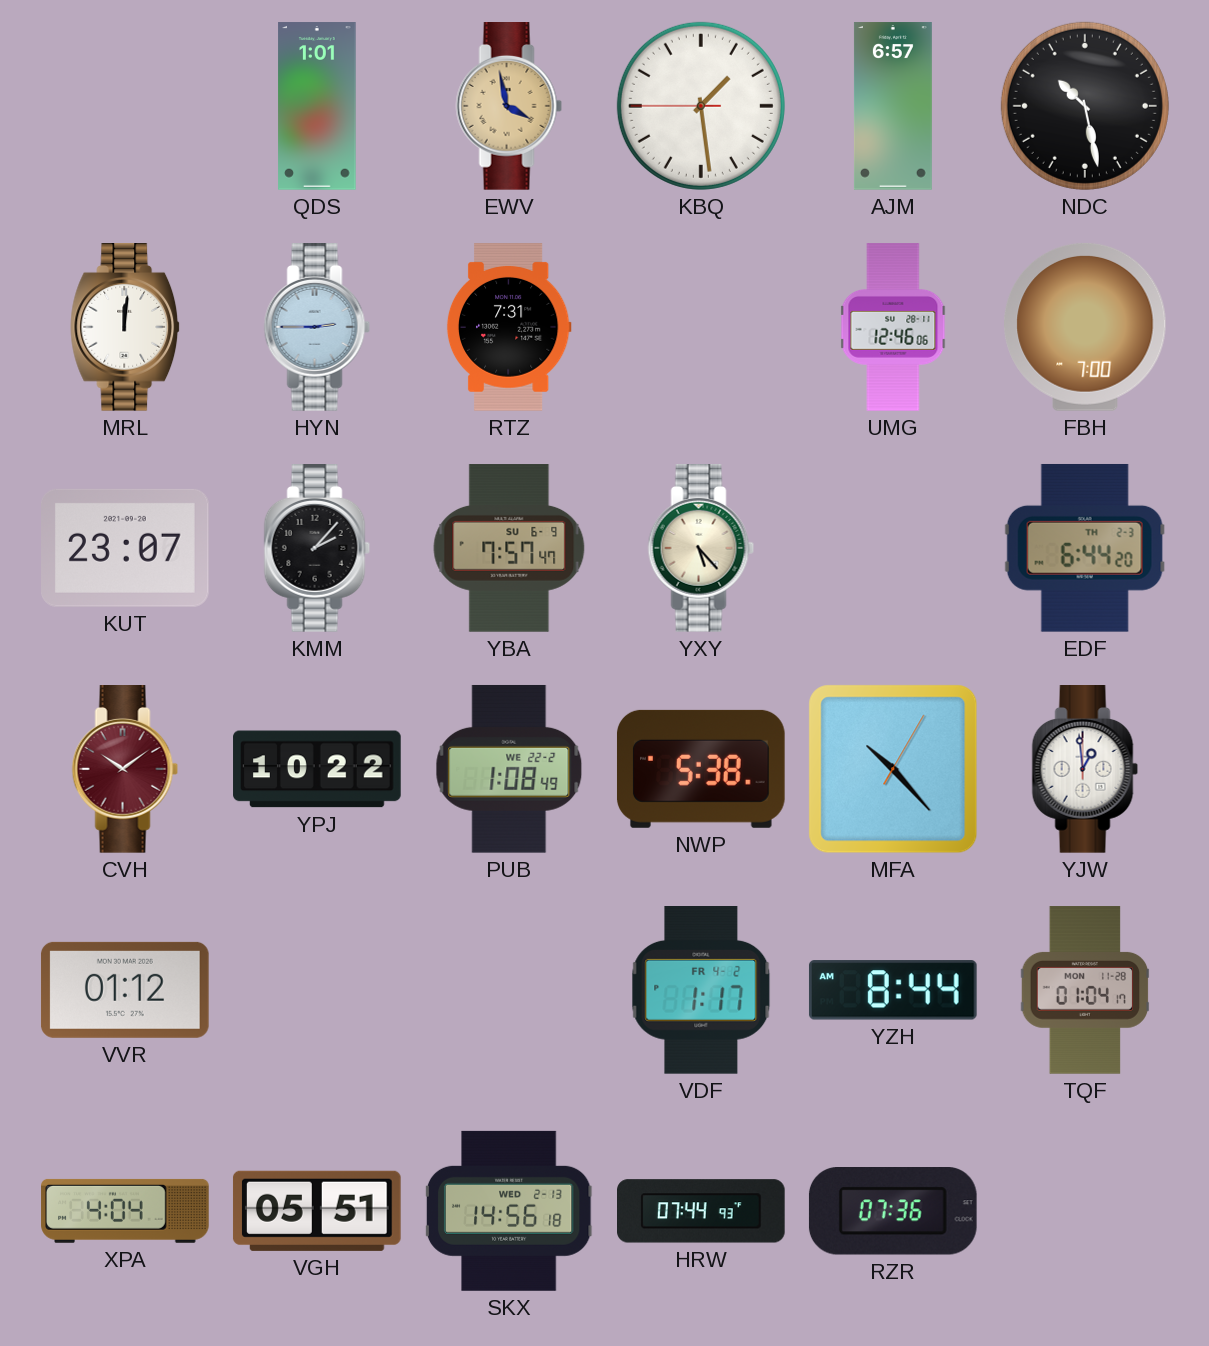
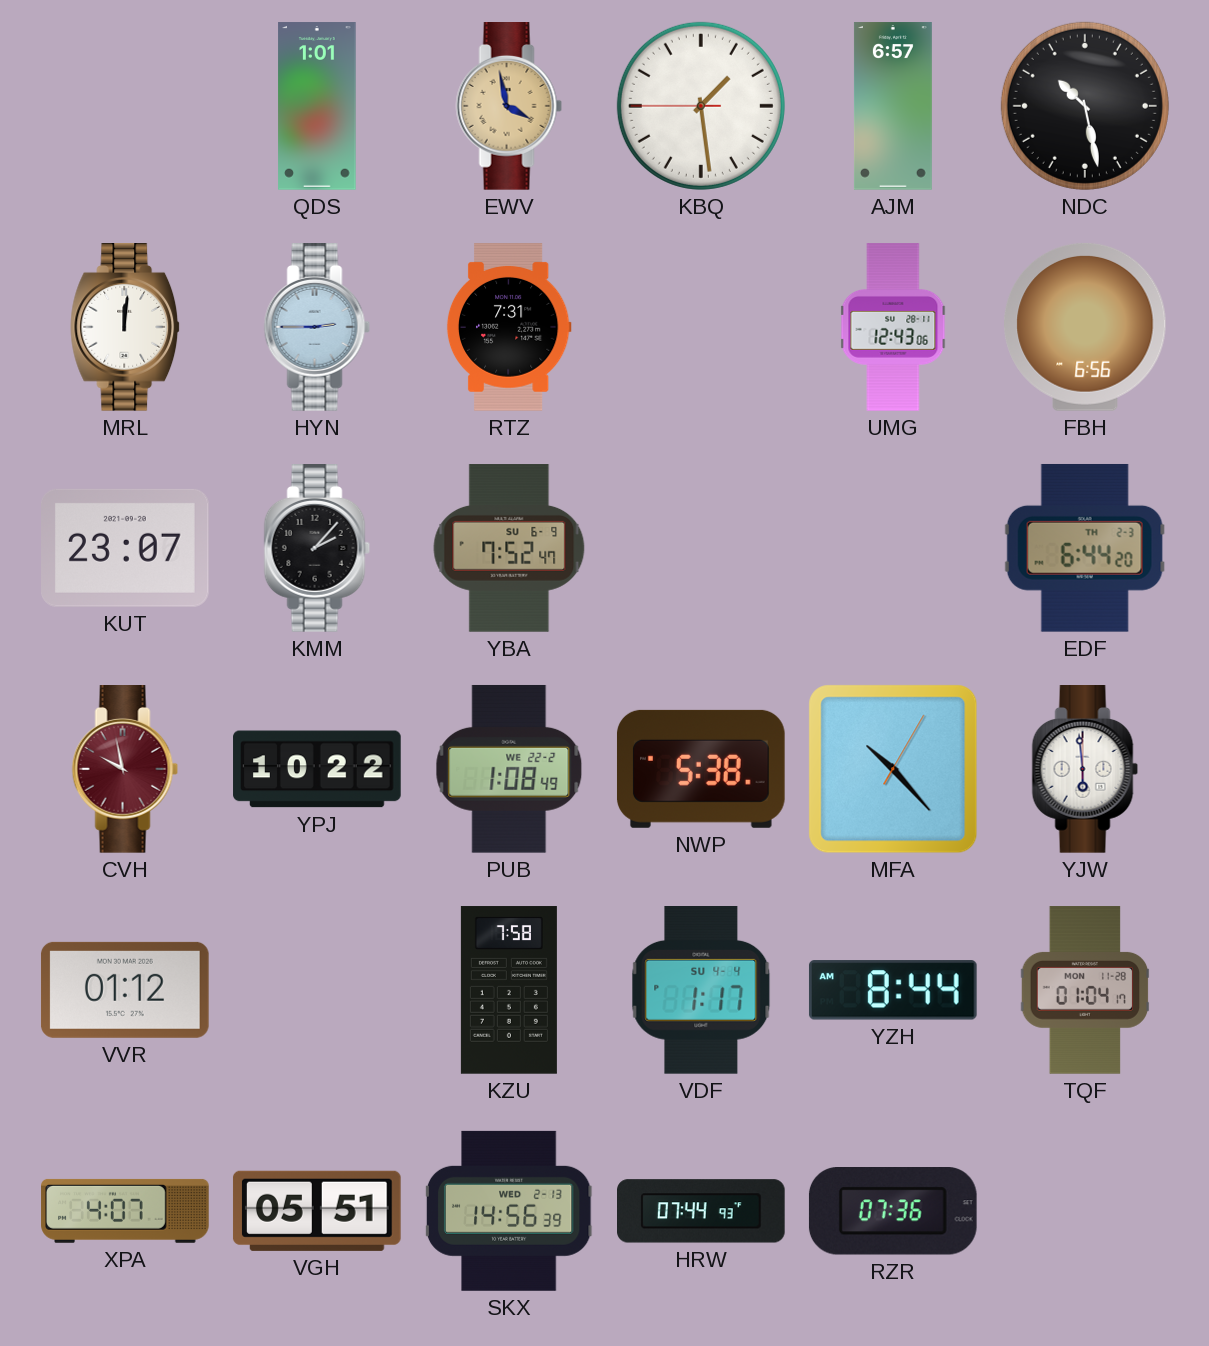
UMG: 12:46 -> 12:43
FBH: 7:00 -> 6:56
YBA: 7:57 -> 7:52
YXY: 5:23 -> none
CVH: 10:09 -> 9:58
YJW: 12:59 -> 5:59
KZU: none -> 7:58
VDF date: FR 4-2 -> SU 4-4
XPA: 4:04 -> 4:07
SKX: 14:56:18 -> 14:56:39
